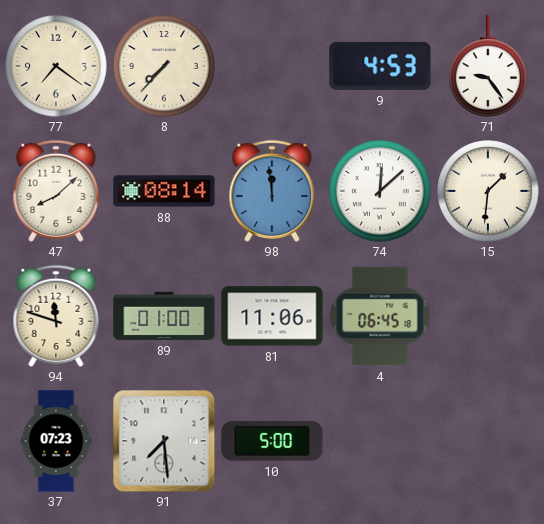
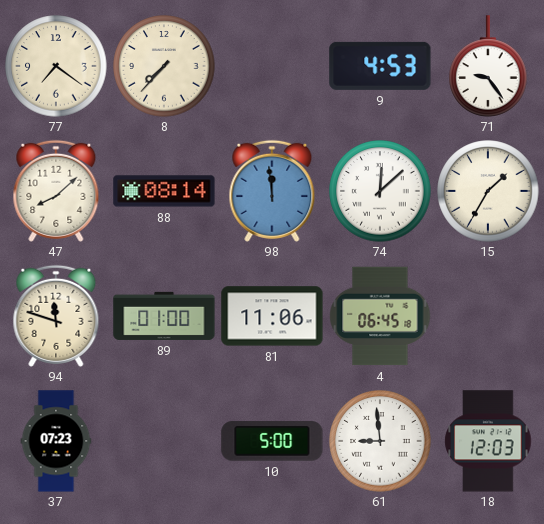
15: 1:31 -> 1:35
91: 7:29 -> none
61: none -> 8:59
18: none -> 12:03
